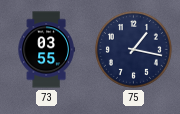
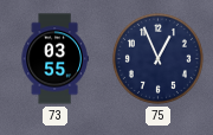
75: 1:17 -> 12:56
